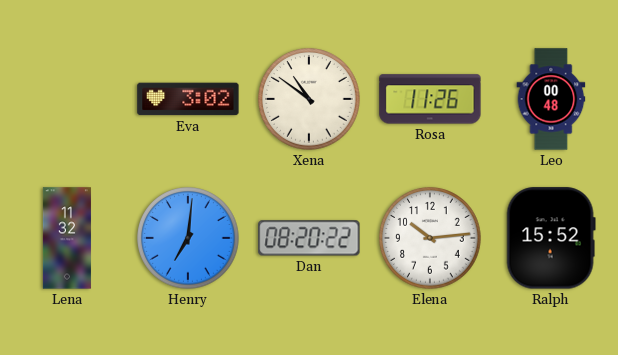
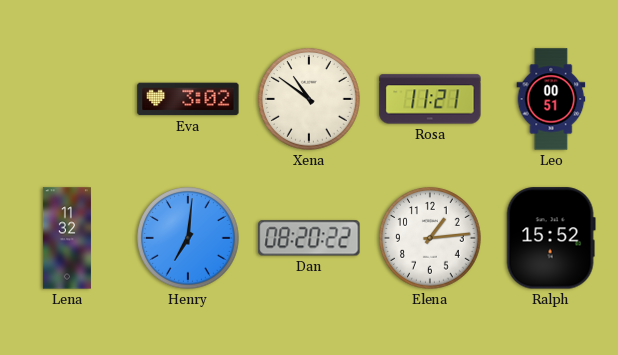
Rosa: 11:26 -> 11:21
Leo: 00:48 -> 00:51
Elena: 10:14 -> 1:14
